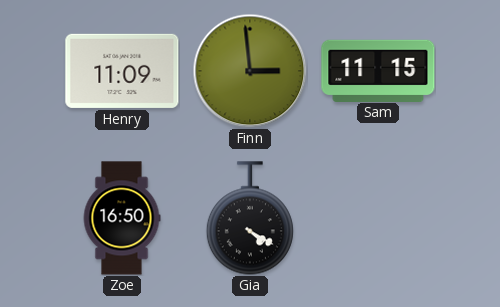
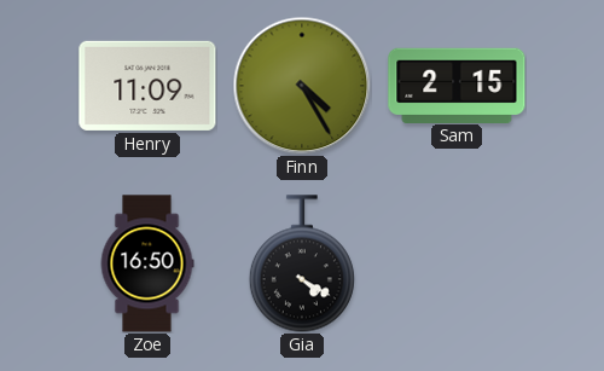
Finn: 2:59 -> 4:25
Sam: 11:15 -> 2:15
